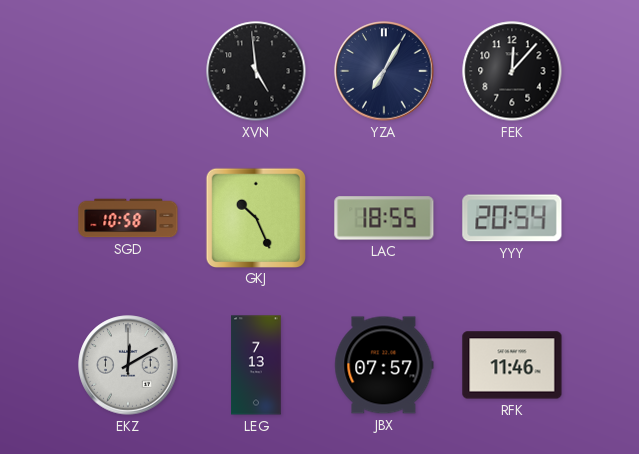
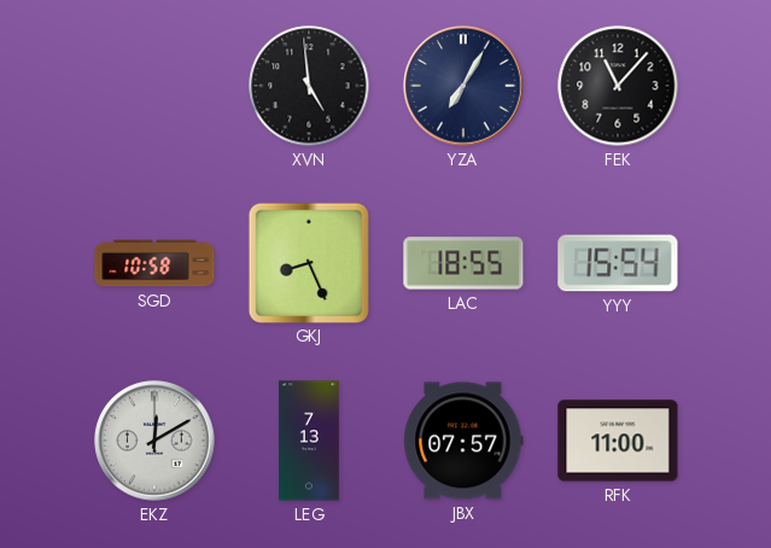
FEK: 12:07 -> 11:07
GKJ: 10:26 -> 8:26
YYY: 20:54 -> 15:54
RFK: 11:46 -> 11:00
